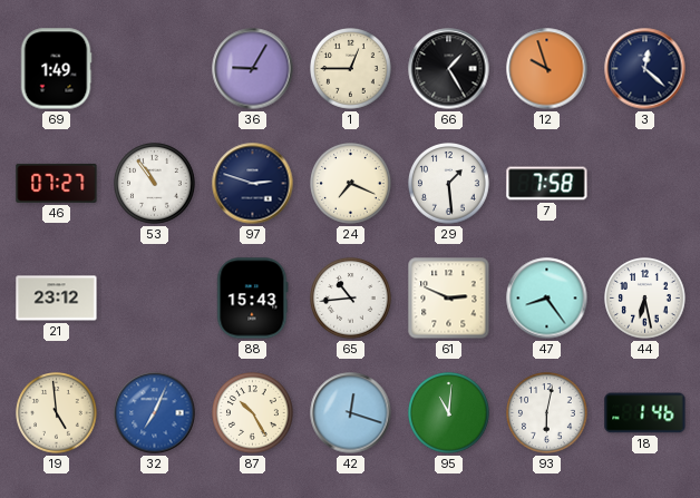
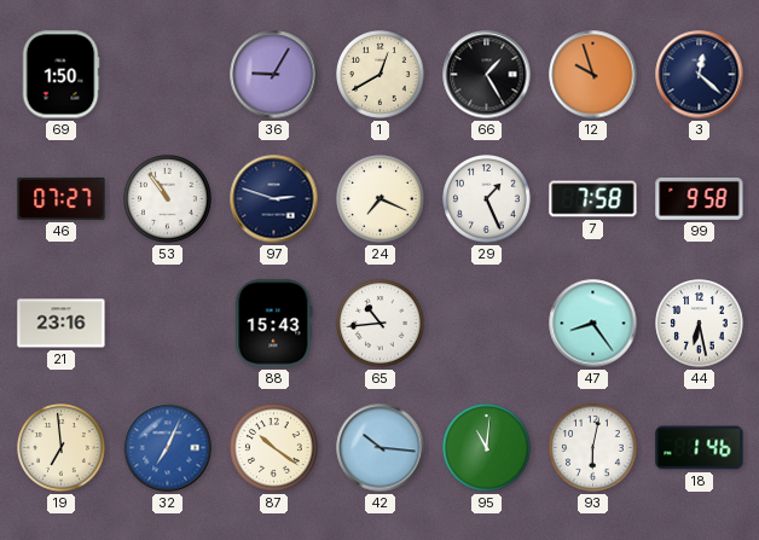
69: 1:49 -> 1:50
1: 12:45 -> 12:40
29: 1:29 -> 1:26
99: none -> 9:58
21: 23:12 -> 23:16
61: 2:49 -> none
19: 4:59 -> 6:59
87: 10:25 -> 10:21
42: 12:18 -> 10:16
